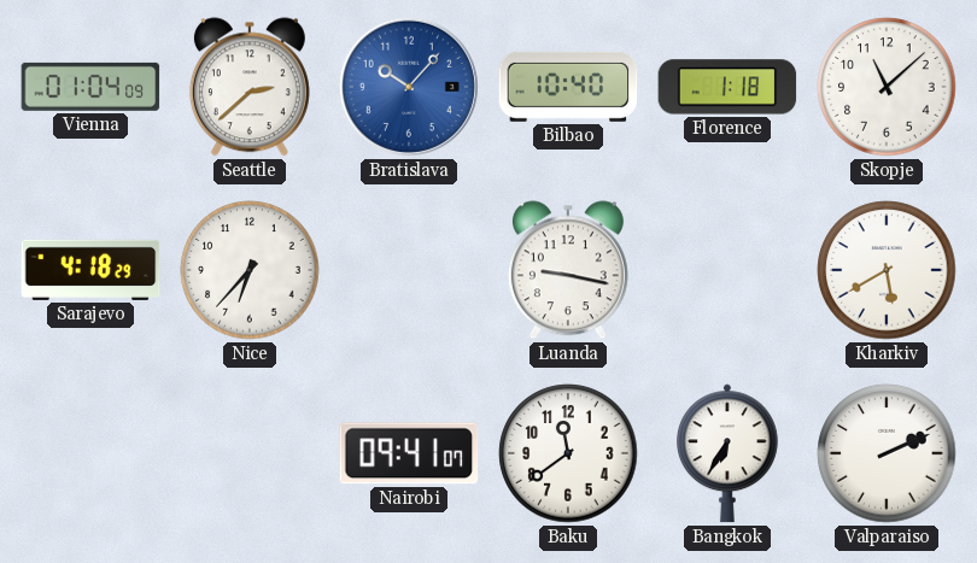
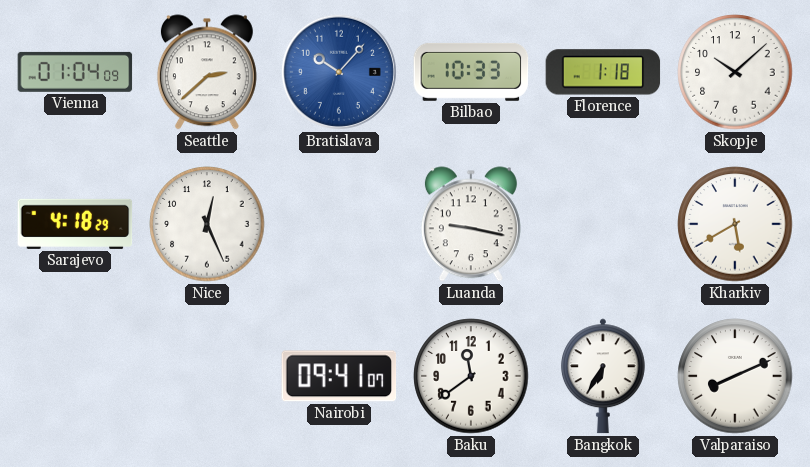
Bilbao: 10:40 -> 10:33
Skopje: 11:08 -> 10:08
Nice: 6:37 -> 12:26
Valparaiso: 2:11 -> 8:11
